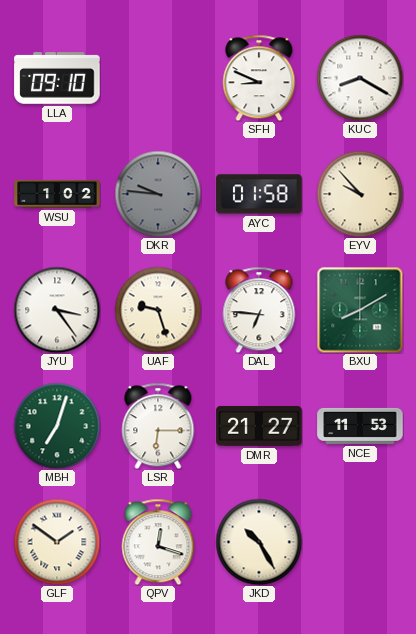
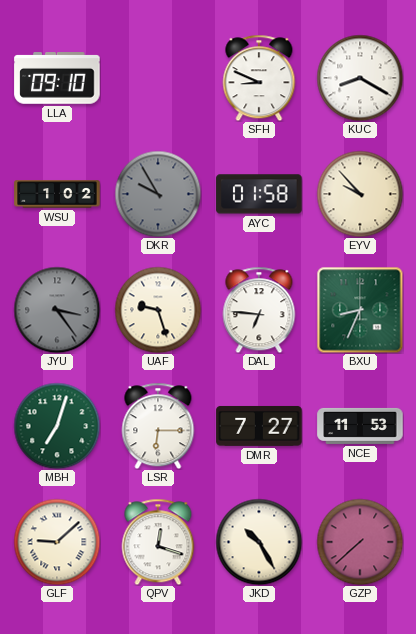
DKR: 9:46 -> 9:55
JYU dial: white -> grey
BXU: 8:10 -> 8:34
DMR: 21:27 -> 7:27
GLF: 1:51 -> 9:08
GZP: none -> 7:38
